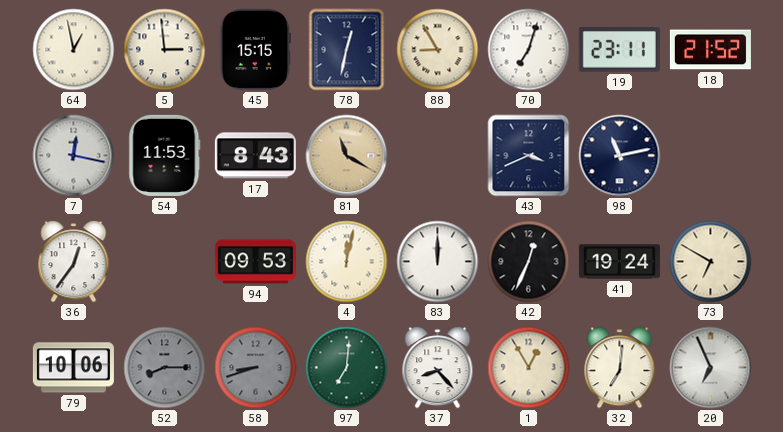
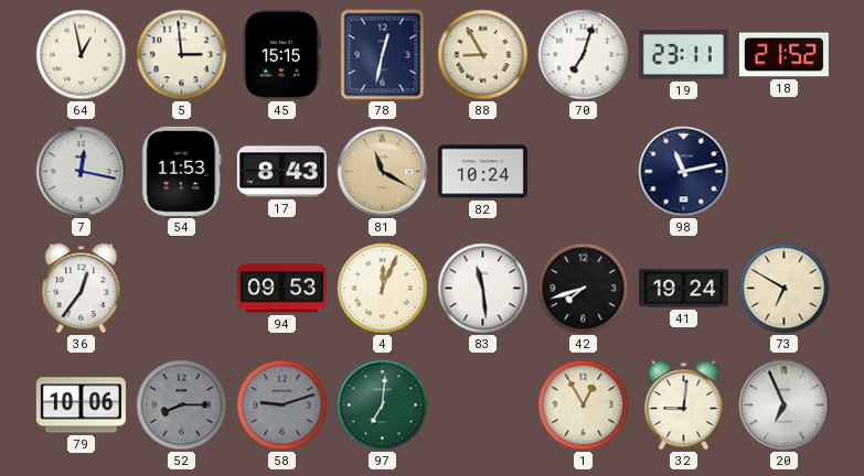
82: none -> 10:24
43: 3:41 -> none
4: 12:02 -> 12:04
83: 12:00 -> 11:29
42: 12:34 -> 7:42
58: 8:42 -> 9:12
37: 8:23 -> none
32: 7:01 -> 9:01
